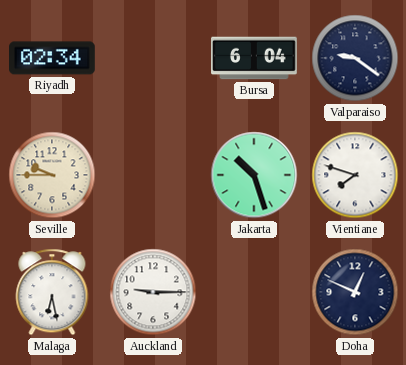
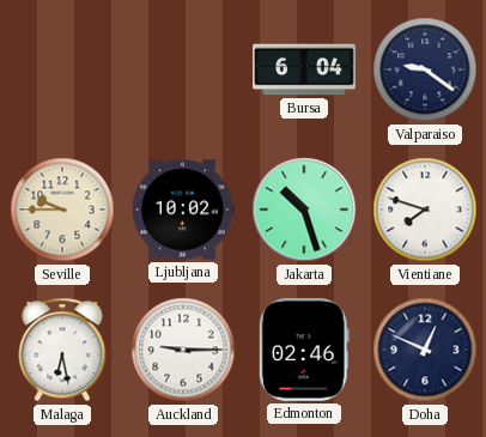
Riyadh: 02:34 -> none
Ljubljana: none -> 10:02
Edmonton: none -> 02:46
